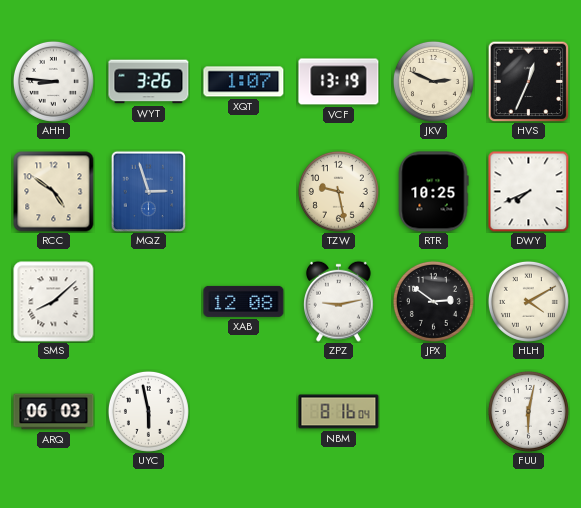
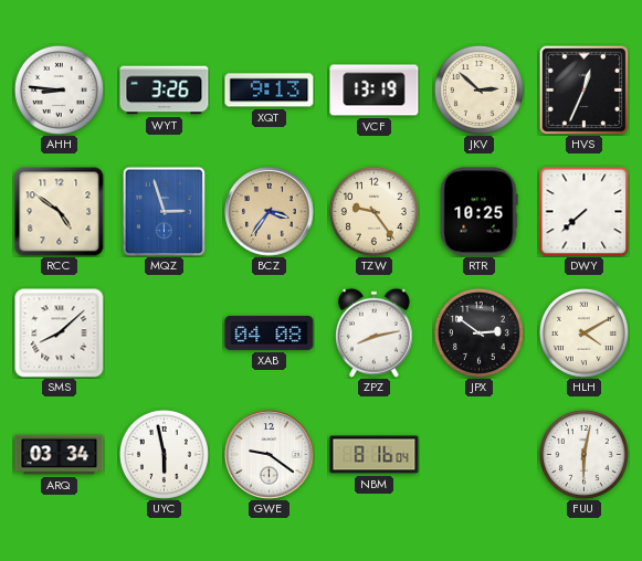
XQT: 1:07 -> 9:13
JKV: 2:49 -> 2:52
BCZ: none -> 3:36
TZW: 9:28 -> 9:24
DWY: 7:41 -> 7:38
XAB: 12:08 -> 04:08
ZPZ: 9:13 -> 8:13
ARQ: 06:03 -> 03:34
GWE: none -> 9:21
